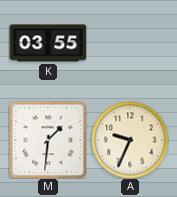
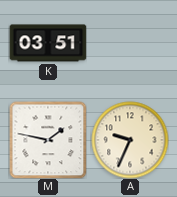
K: 03:55 -> 03:51
M: 1:31 -> 1:47
